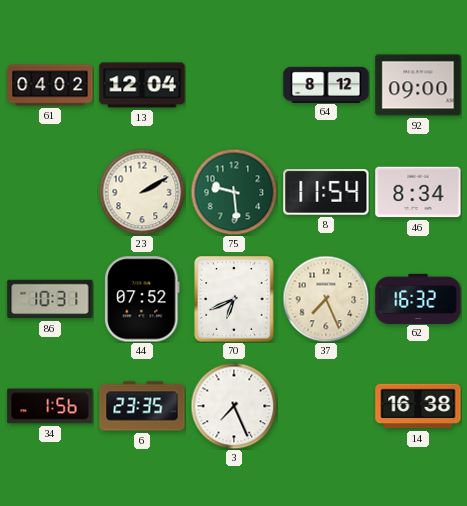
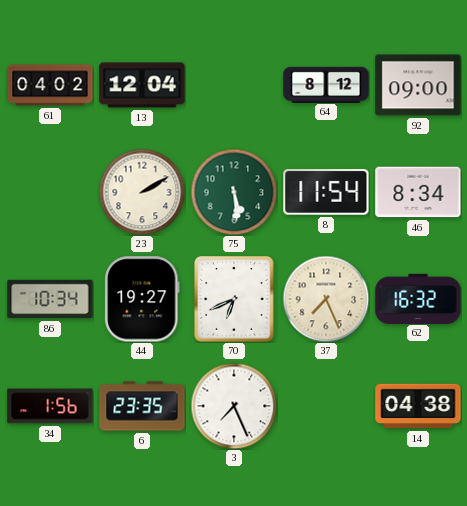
75: 9:29 -> 5:29
86: 10:31 -> 10:34
44: 07:52 -> 19:27
14: 16:38 -> 04:38
